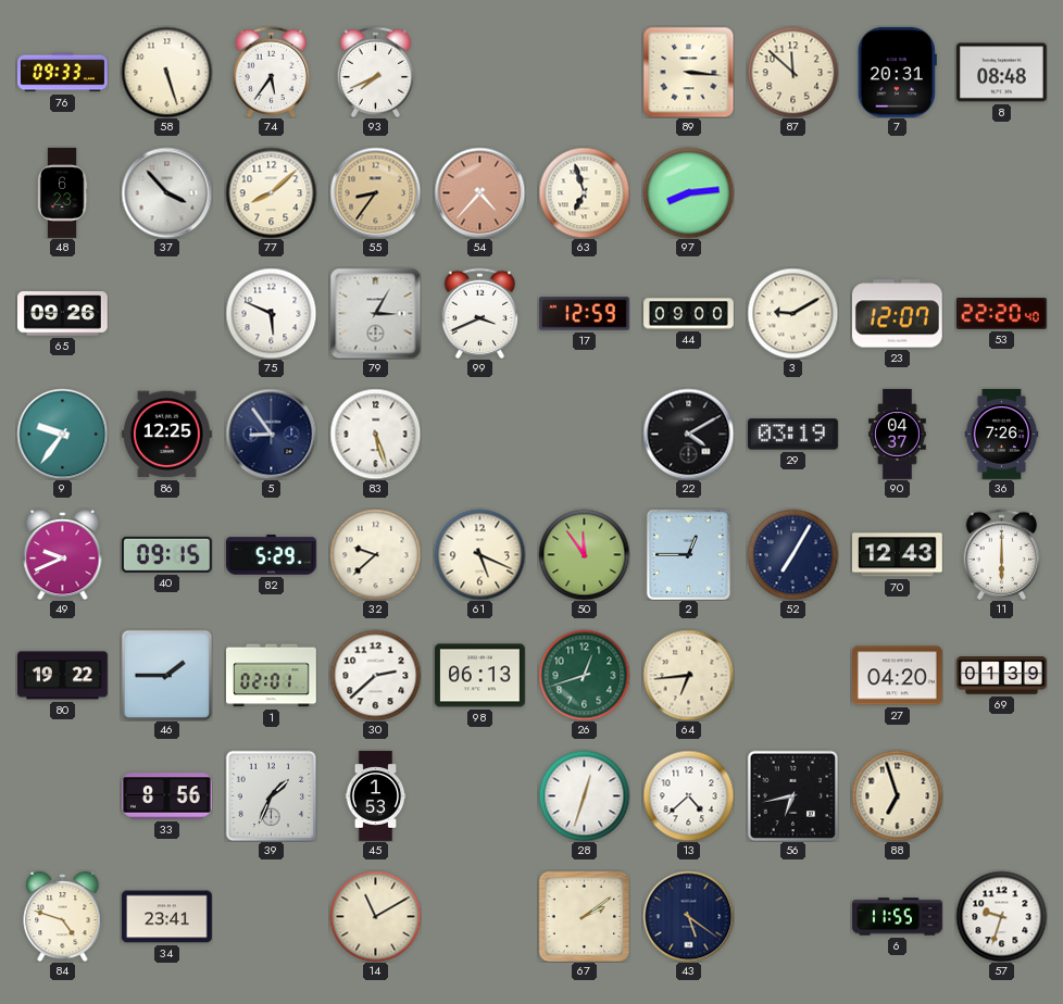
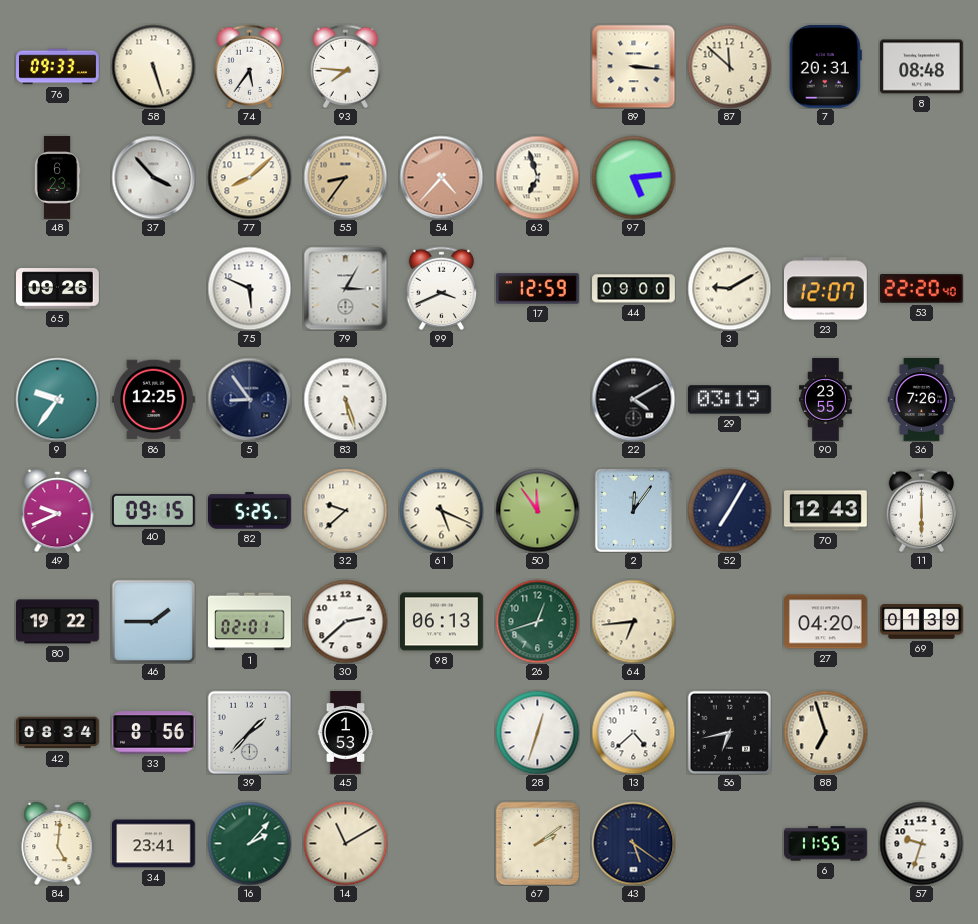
93: 7:41 -> 7:46
97: 8:14 -> 5:14
90: 04:37 -> 23:55
82: 5:29 -> 5:25
2: 12:45 -> 12:06
42: none -> 08:34
39: 1:34 -> 1:37
84: 4:48 -> 5:01
16: none -> 2:07
